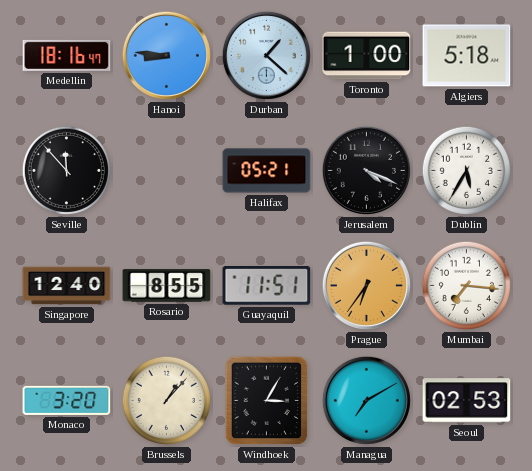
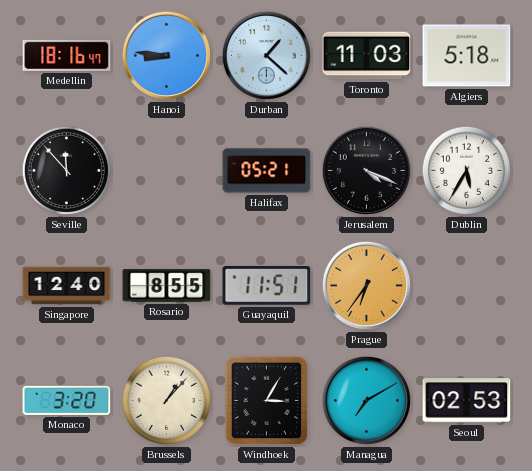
Toronto: 1:00 -> 11:03
Mumbai: 7:16 -> none
